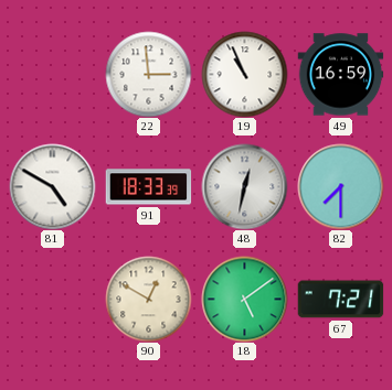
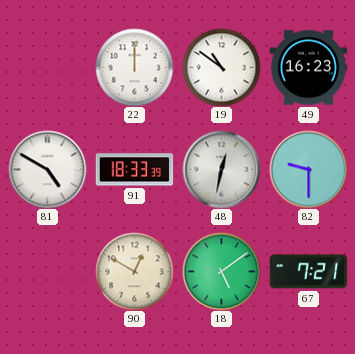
22: 2:59 -> 12:00
19: 10:56 -> 10:51
49: 16:59 -> 16:23
82: 7:30 -> 9:30
